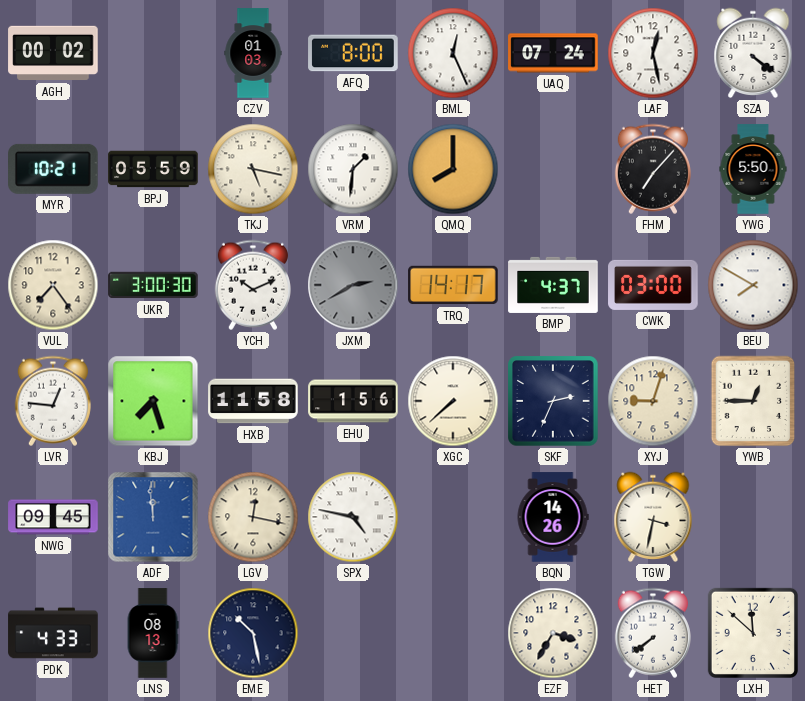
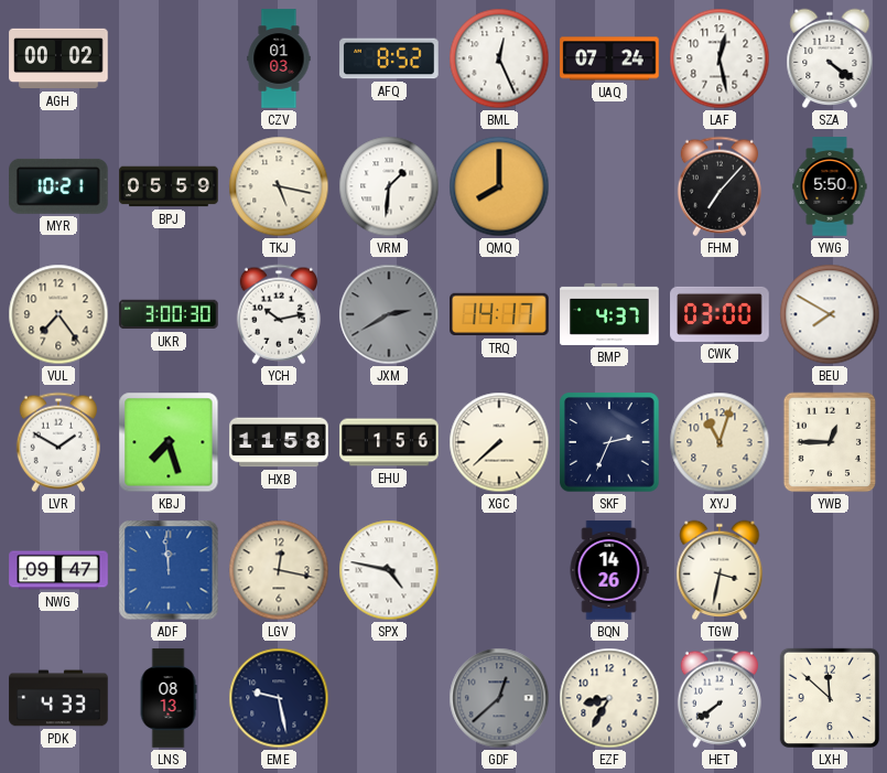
AFQ: 8:00 -> 8:52
YCH: 10:11 -> 10:13
LVR: 12:46 -> 1:50
XYJ: 9:03 -> 11:03
NWG: 09:45 -> 09:47
EME: 10:28 -> 9:28
GDF: none -> 12:38
EZF: 3:35 -> 8:35
